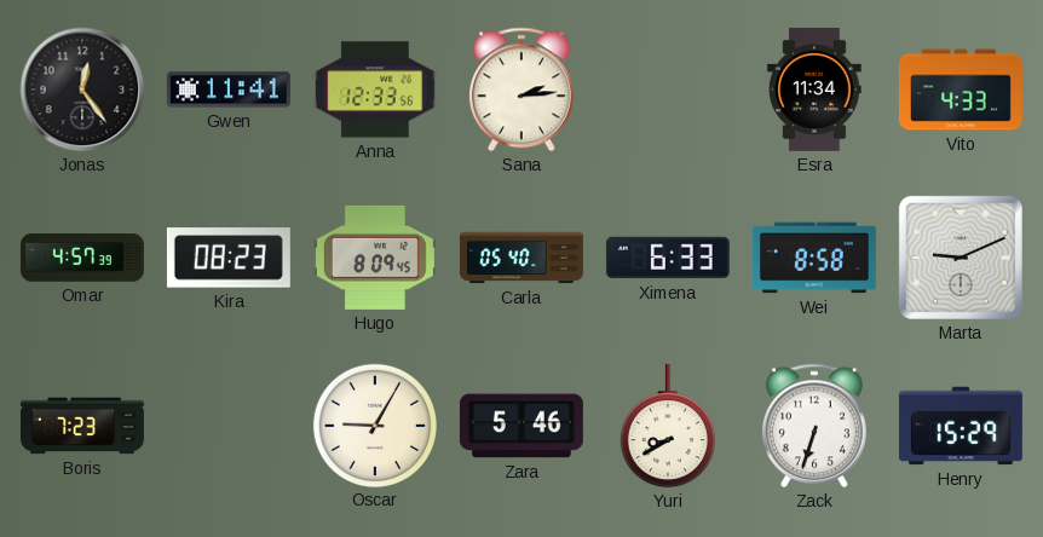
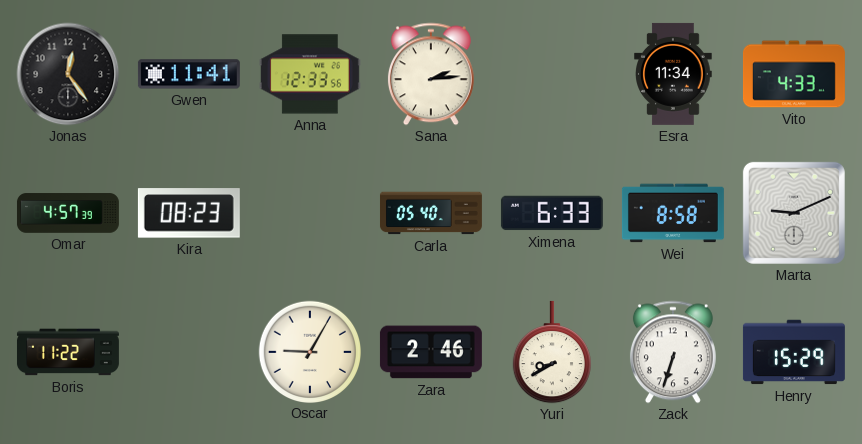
Hugo: 8:09 -> none
Boris: 7:23 -> 11:22
Zara: 5:46 -> 2:46
